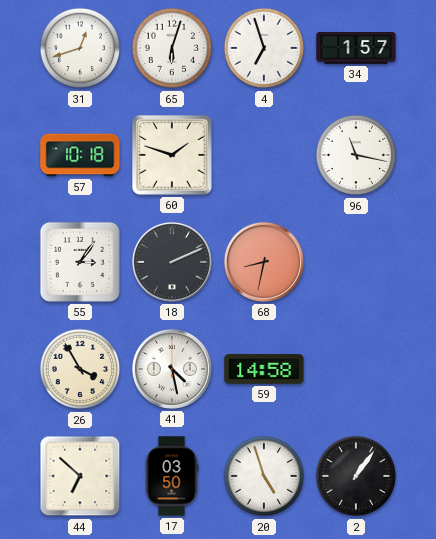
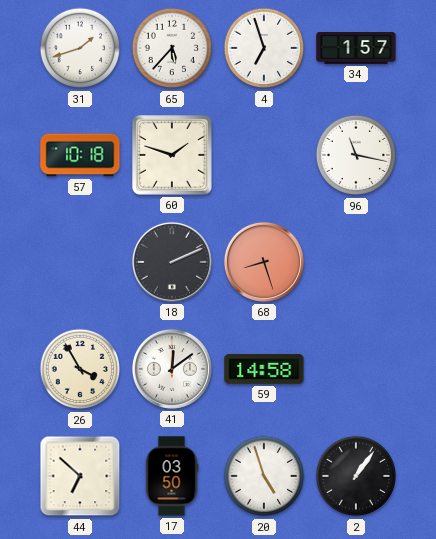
31: 12:42 -> 1:42
65: 6:03 -> 5:37
55: 3:06 -> none
68: 8:32 -> 8:27
41: 4:28 -> 12:09
